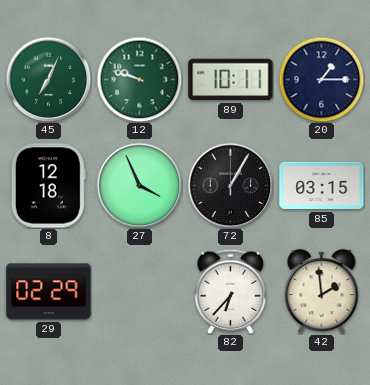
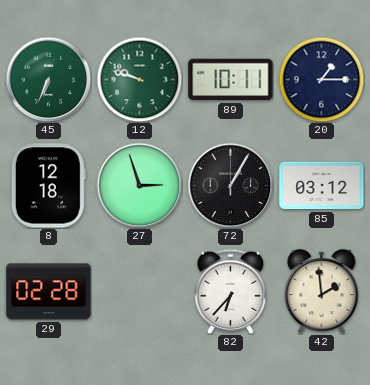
45: 7:04 -> 6:34
27: 3:56 -> 2:57
85: 03:15 -> 03:12
29: 02:29 -> 02:28
